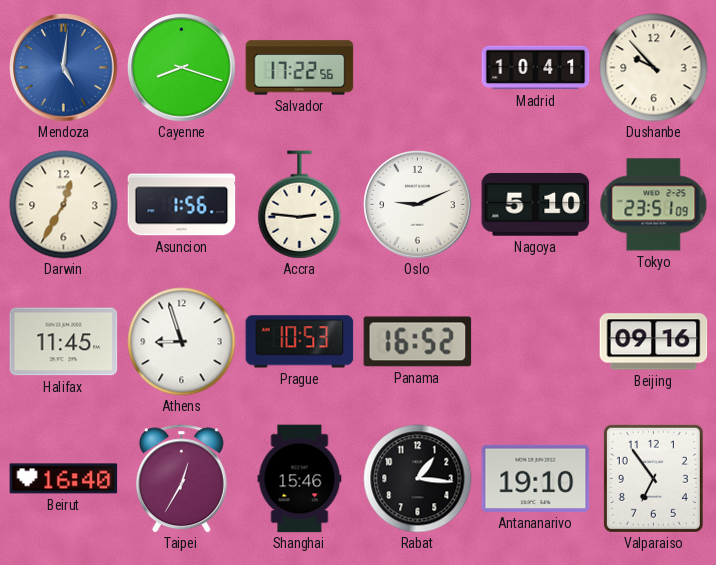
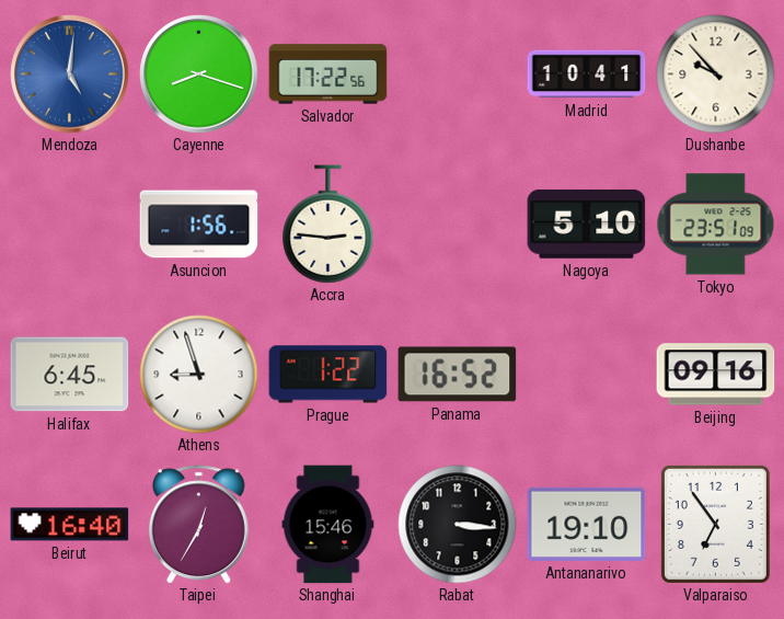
Darwin: 12:35 -> none
Oslo: 9:11 -> none
Halifax: 11:45 -> 6:45
Prague: 10:53 -> 1:22
Rabat: 1:16 -> 3:16
